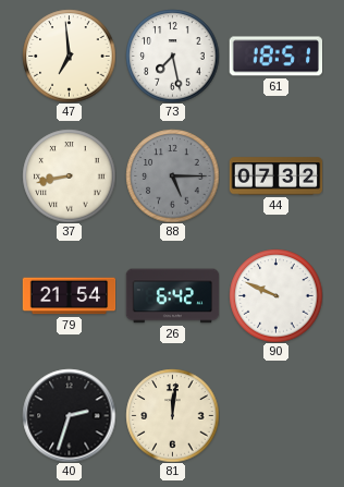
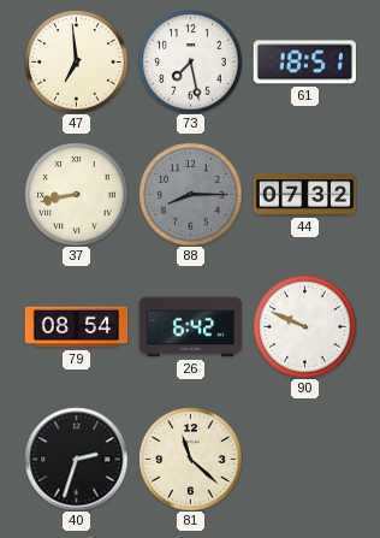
88: 5:15 -> 8:15
79: 21:54 -> 08:54
81: 12:01 -> 11:22
